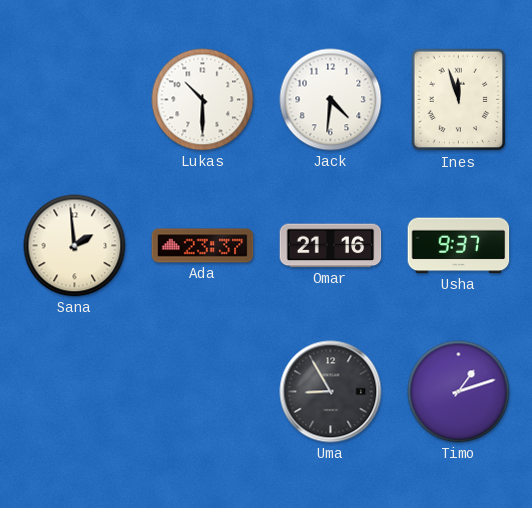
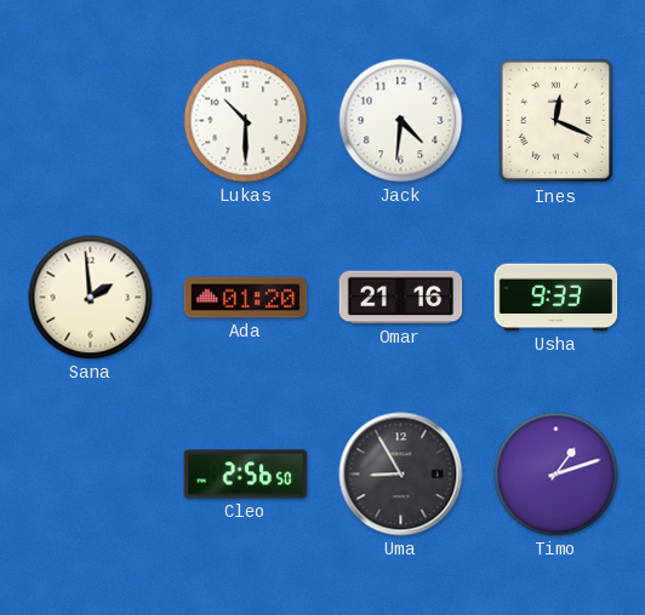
Ines: 11:57 -> 12:19
Ada: 23:37 -> 01:20
Usha: 9:37 -> 9:33
Cleo: none -> 2:56
